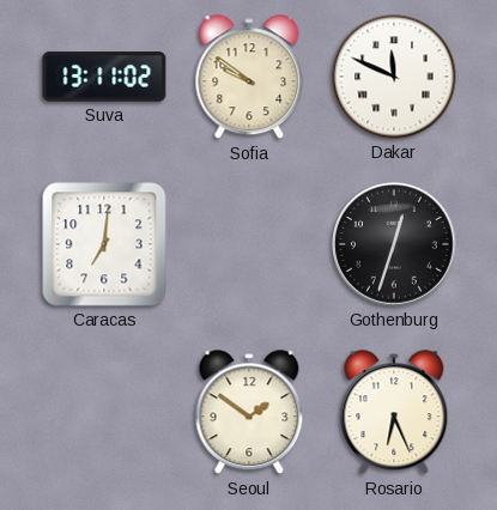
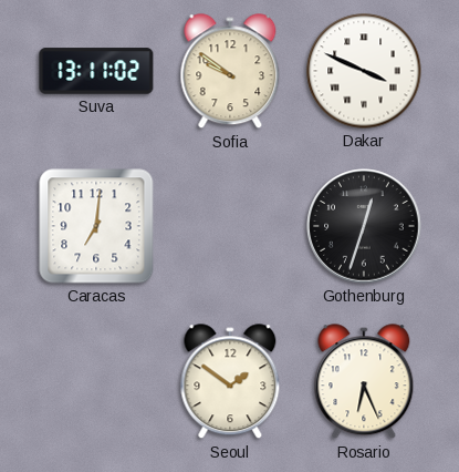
Dakar: 11:49 -> 3:49
